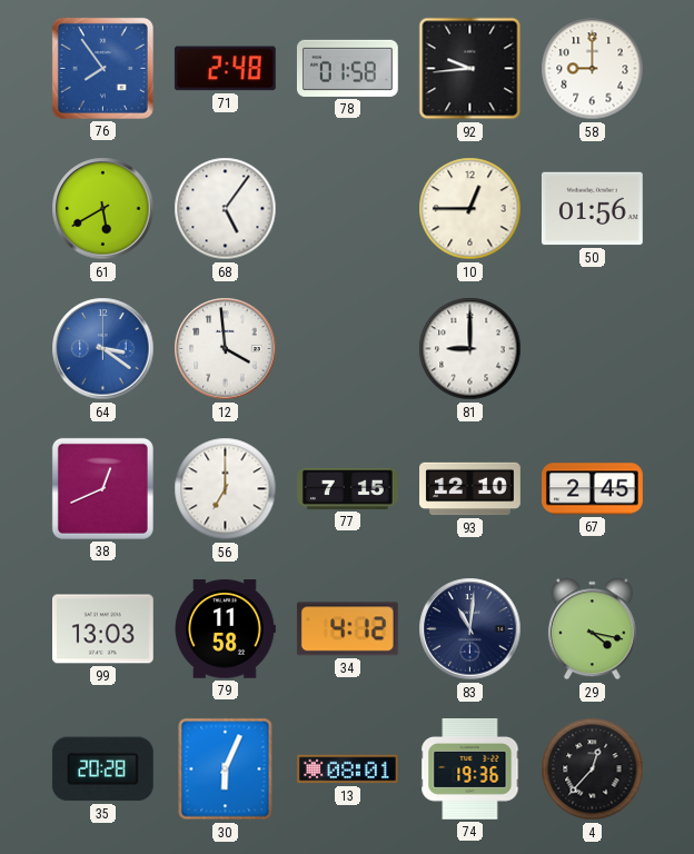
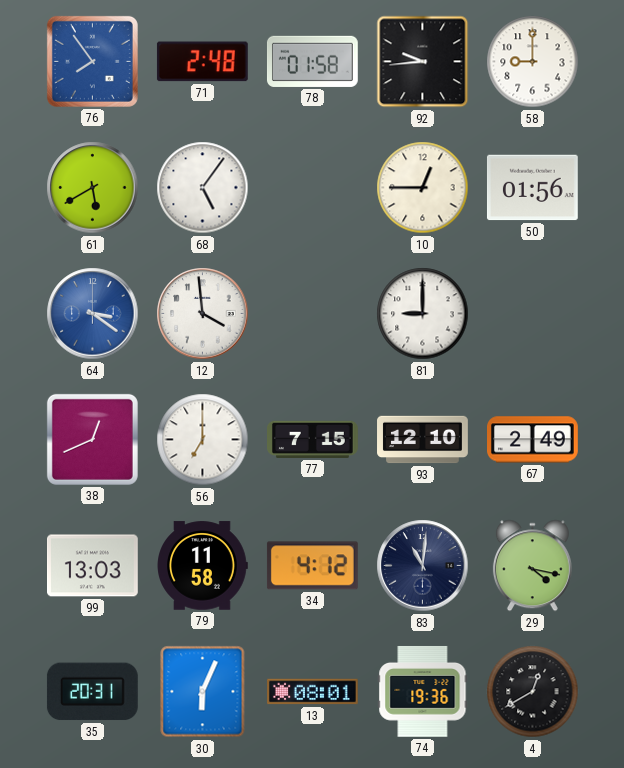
67: 2:45 -> 2:49
35: 20:28 -> 20:31
4: 12:37 -> 12:40
